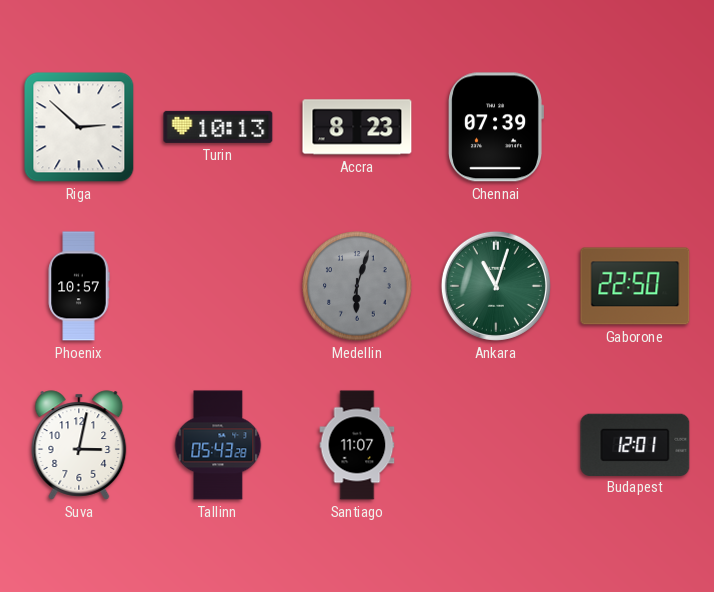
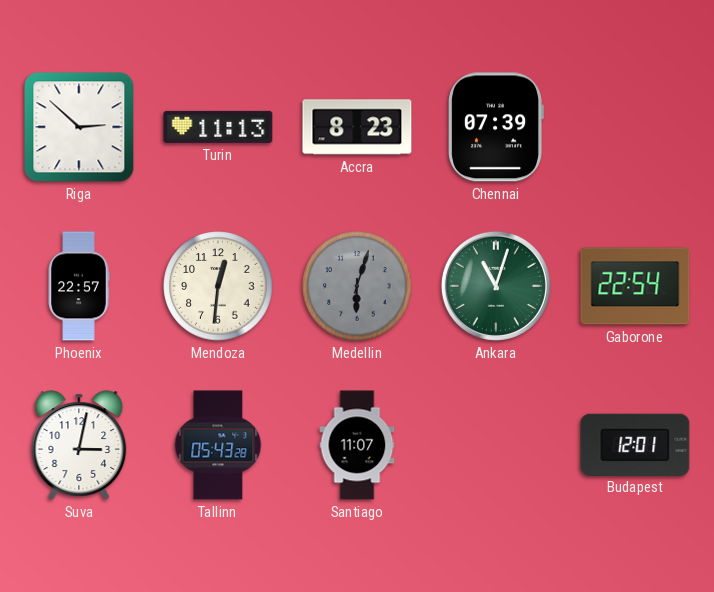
Turin: 10:13 -> 11:13
Phoenix: 10:57 -> 22:57
Mendoza: none -> 12:31
Gaborone: 22:50 -> 22:54
